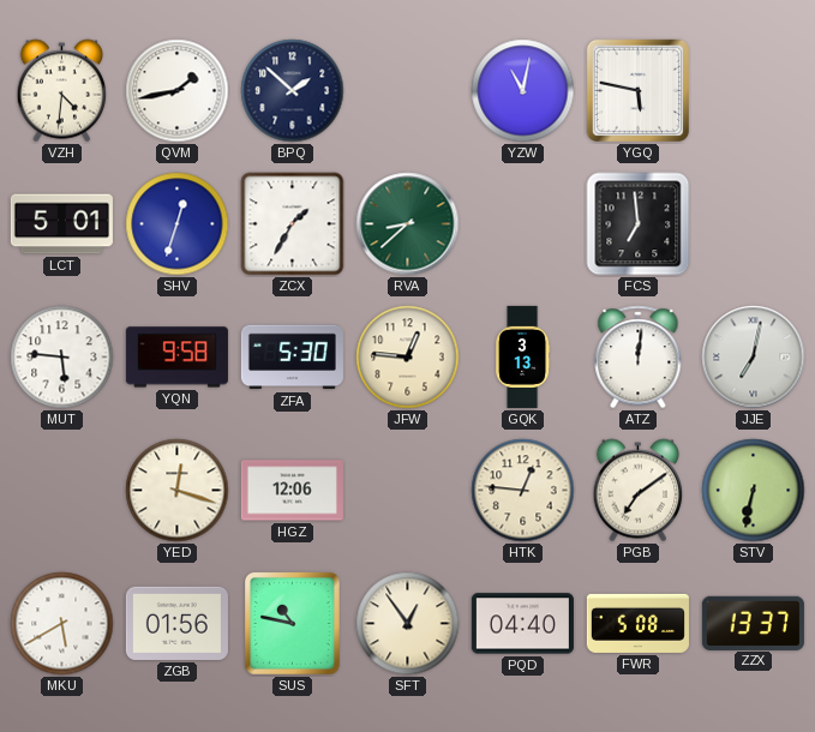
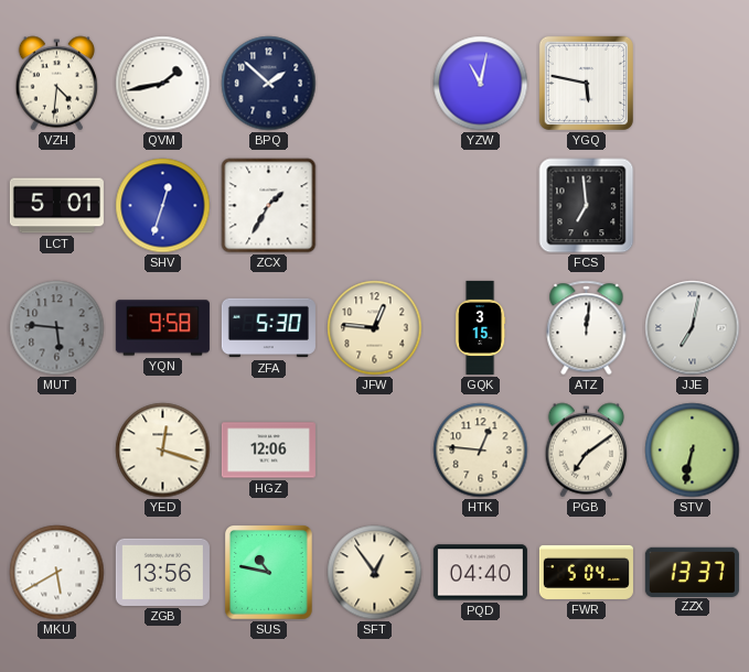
RVA: 8:38 -> none
MUT dial: white -> grey
GQK: 3:13 -> 3:15
ZGB: 01:56 -> 13:56
FWR: 5:08 -> 5:04
